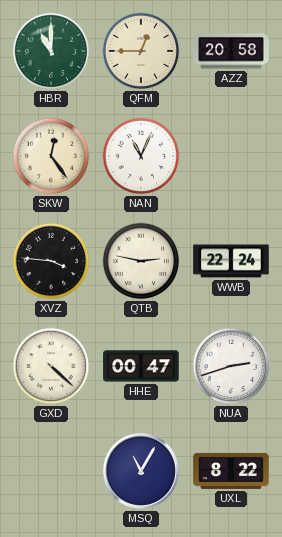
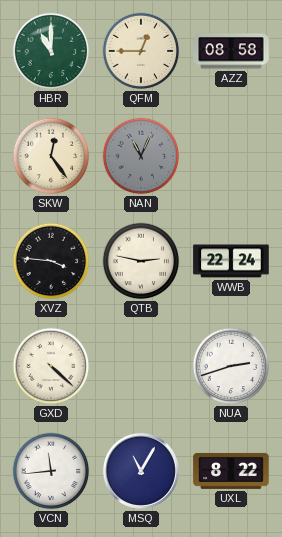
AZZ: 20:58 -> 08:58
NAN dial: white -> grey
HHE: 00:47 -> none
VCN: none -> 11:44
